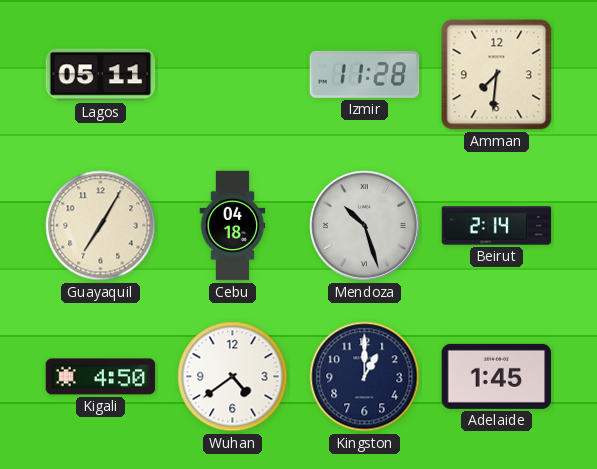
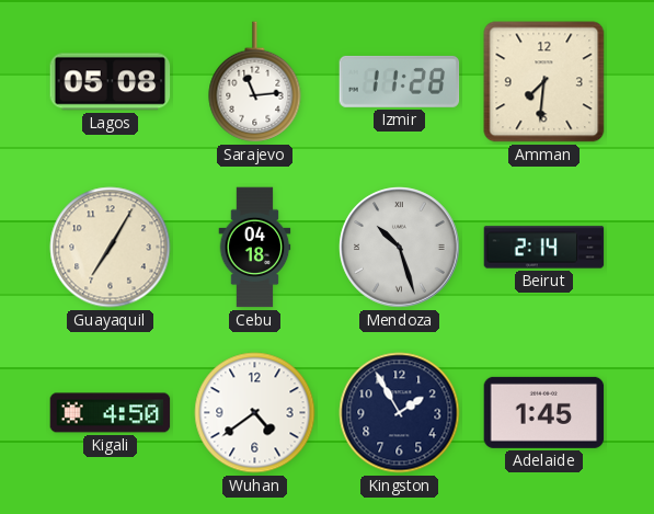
Lagos: 05:11 -> 05:08
Sarajevo: none -> 11:14
Kingston: 1:00 -> 1:55
